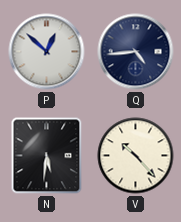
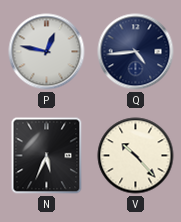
P: 12:52 -> 12:47
N: 5:31 -> 5:34
